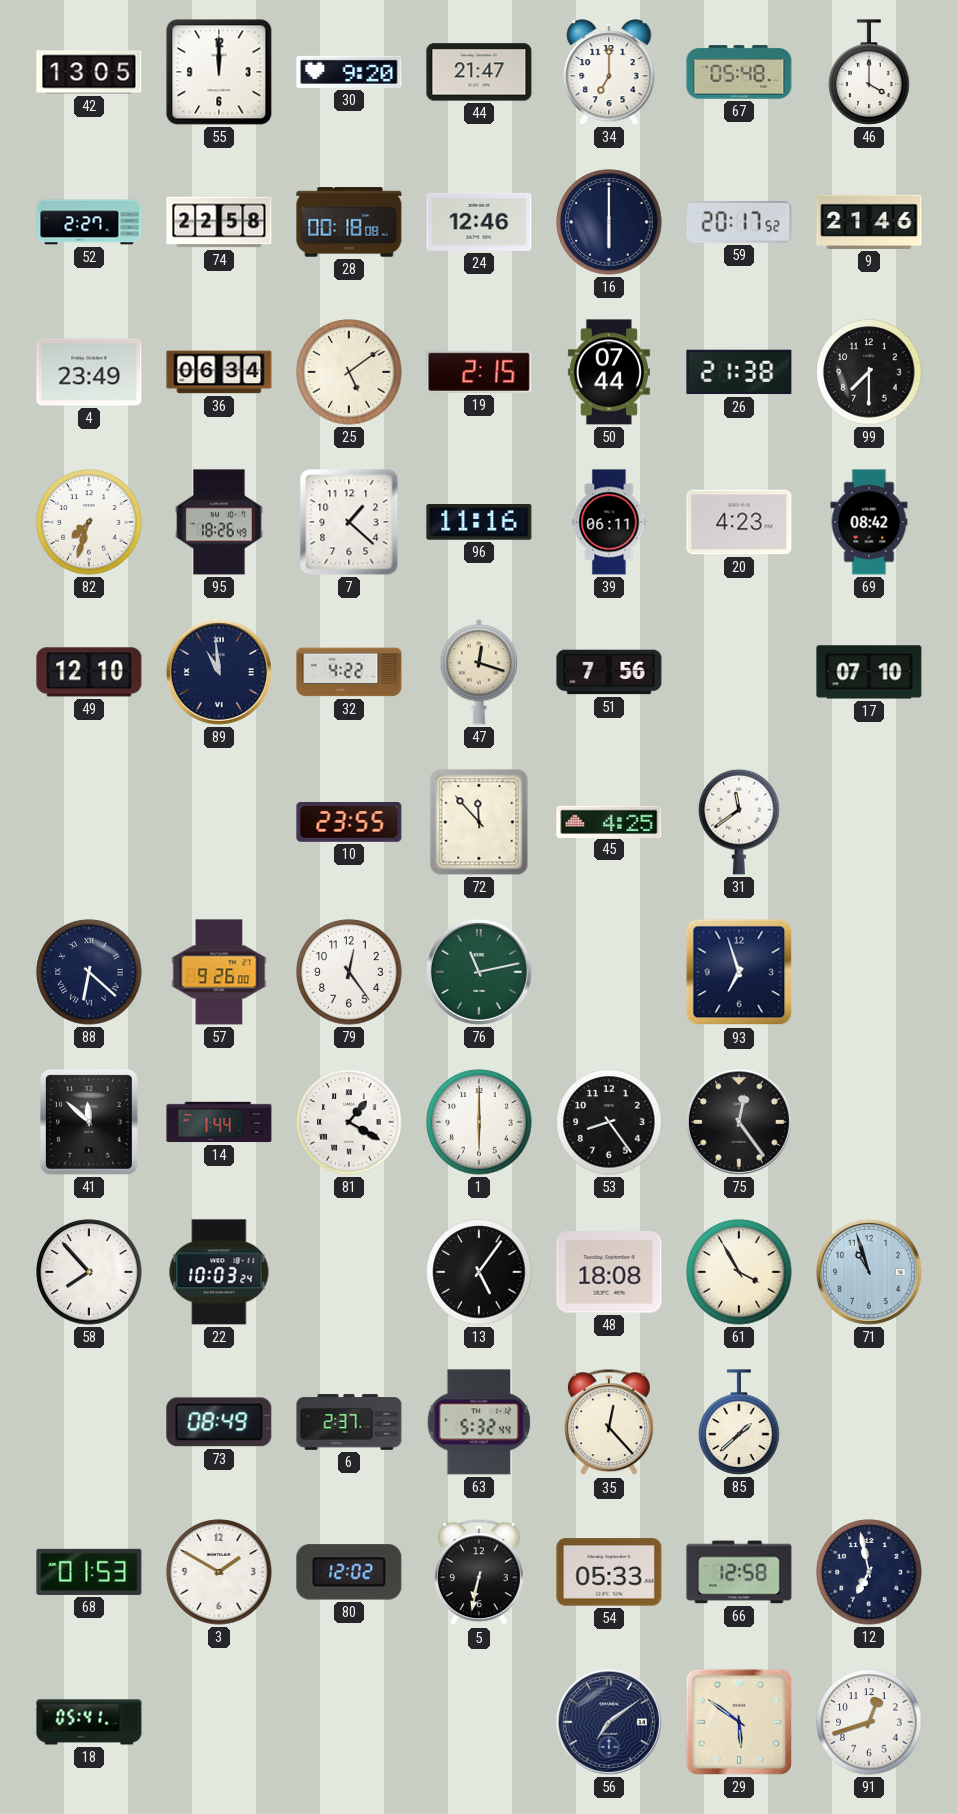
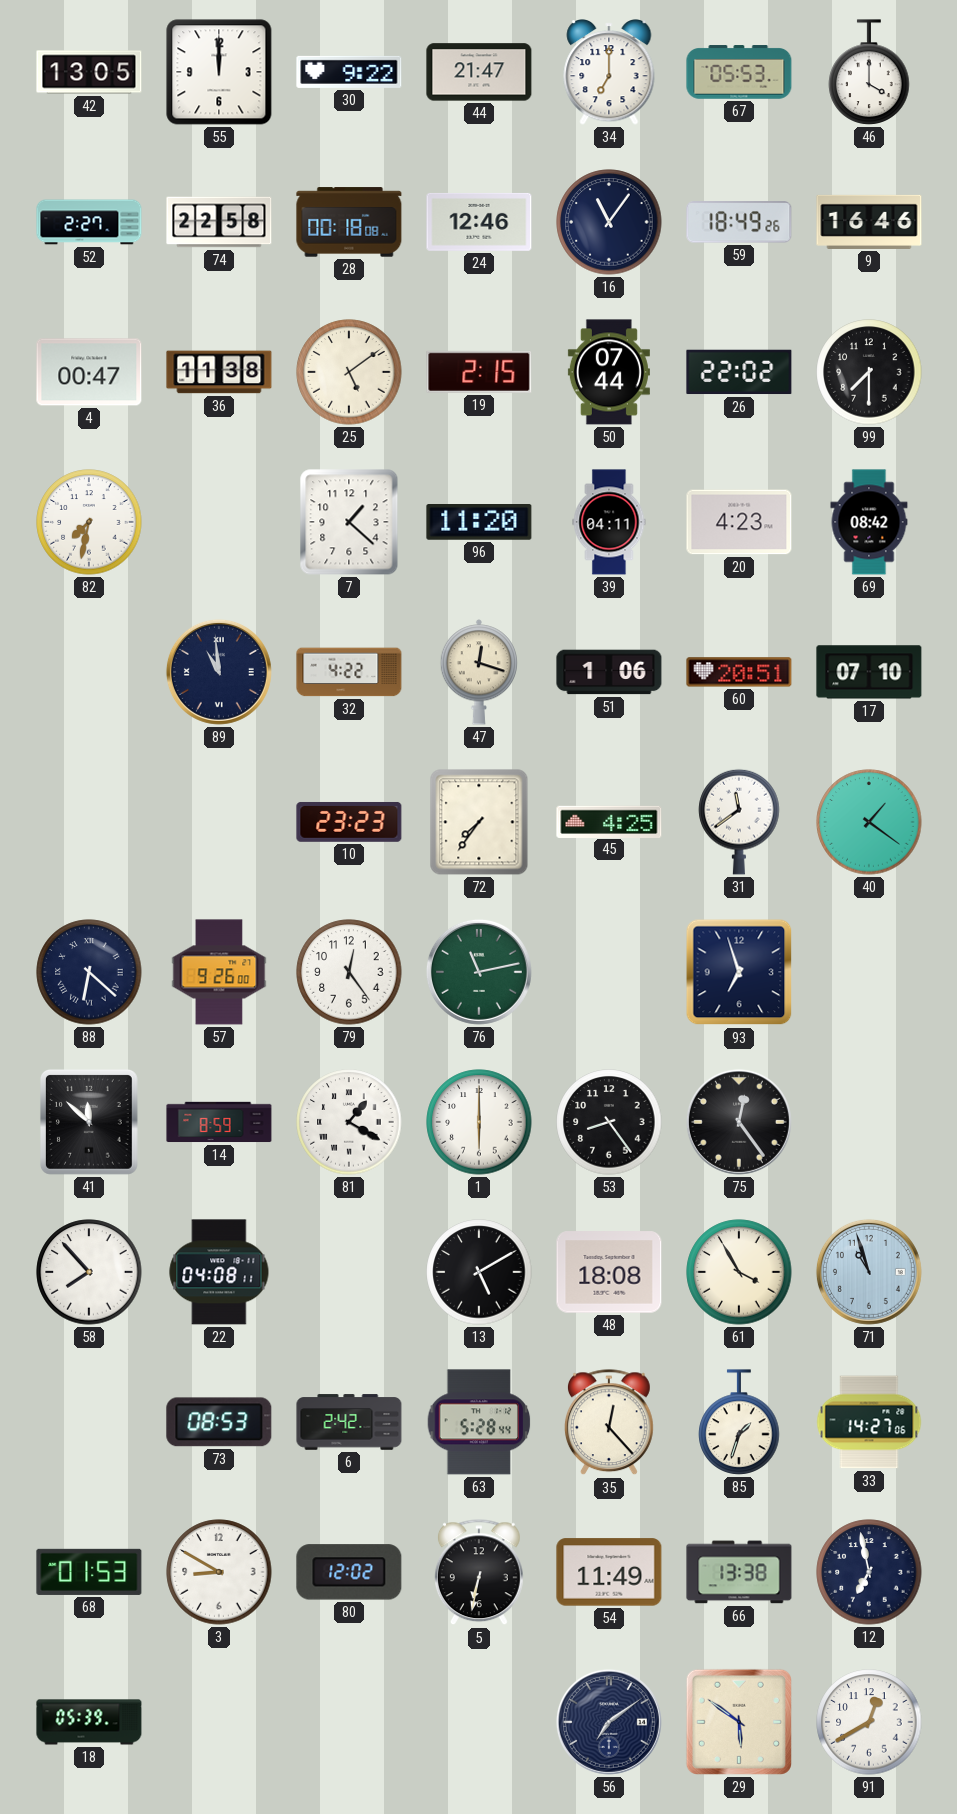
30: 9:20 -> 9:22
67: 05:48 -> 05:53
16: 6:00 -> 11:06
59: 20:17 -> 18:49
9: 21:46 -> 16:46
4: 23:49 -> 00:47
36: 06:34 -> 11:38
26: 21:38 -> 22:02
82: 7:33 -> 7:32
95: 18:26 -> none
96: 11:16 -> 11:20
39: 06:11 -> 04:11
49: 12:10 -> none
51: 7:56 -> 1:06
60: none -> 20:51
10: 23:55 -> 23:23
72: 11:53 -> 7:36
40: none -> 1:21
14: 1:44 -> 8:59
22: 10:03 -> 04:08
13: 5:06 -> 5:10
73: 08:49 -> 08:53
6: 2:37 -> 2:42
63: 5:32 -> 5:28
85: 1:38 -> 1:33
33: none -> 14:27
3: 1:50 -> 8:50
54: 05:33 -> 11:49
66: 12:58 -> 13:38
18: 05:41 -> 05:39
91: 12:42 -> 12:40
